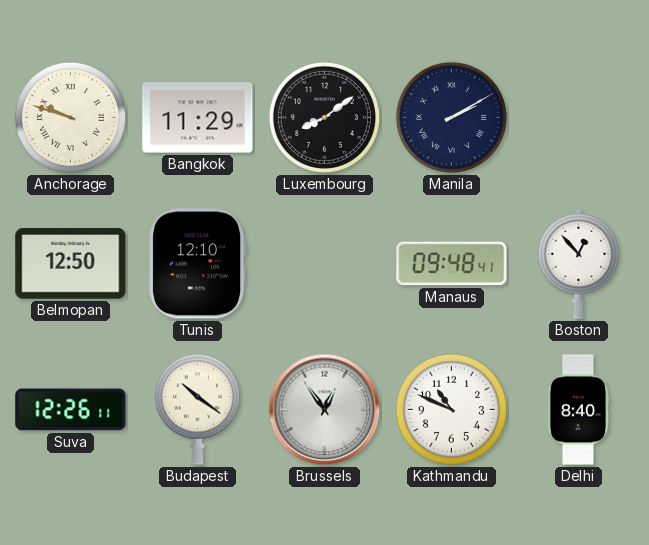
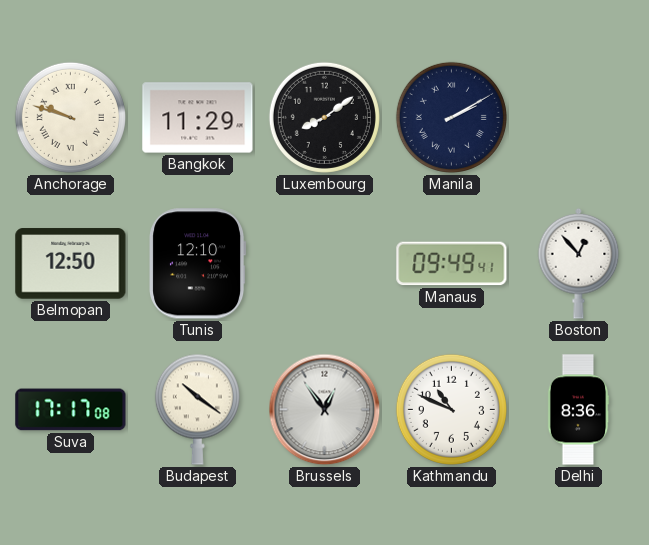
Manaus: 09:48 -> 09:49
Suva: 12:26 -> 17:17
Delhi: 8:40 -> 8:36
